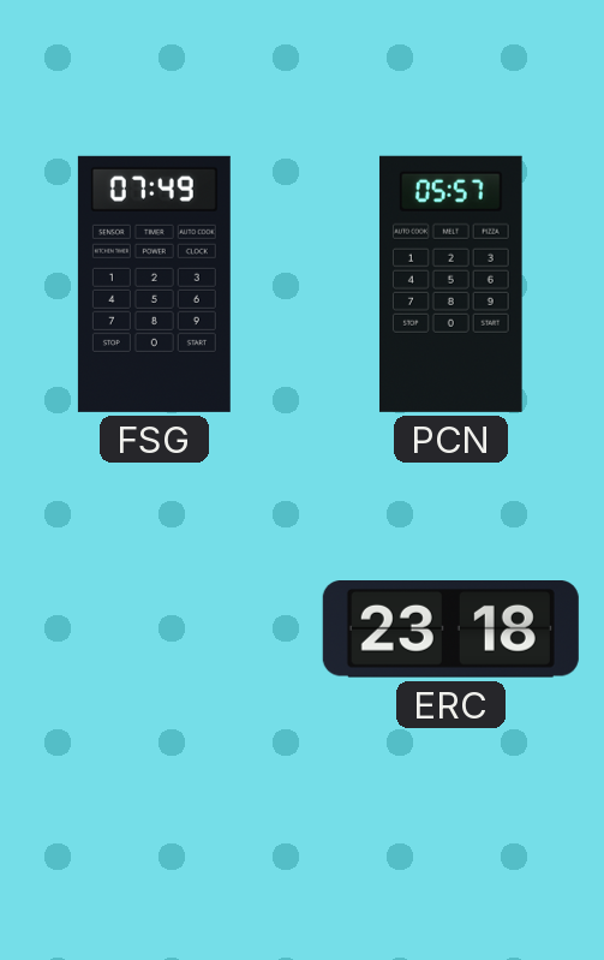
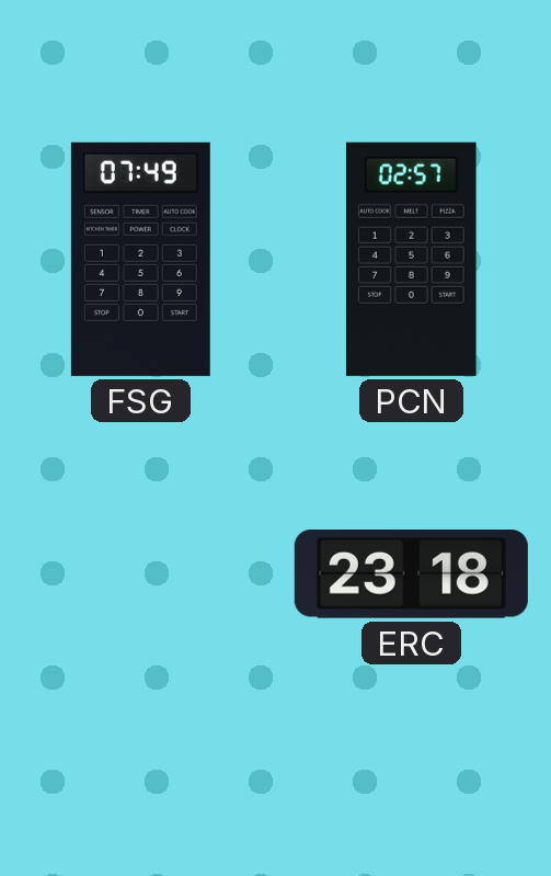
PCN: 05:57 -> 02:57
